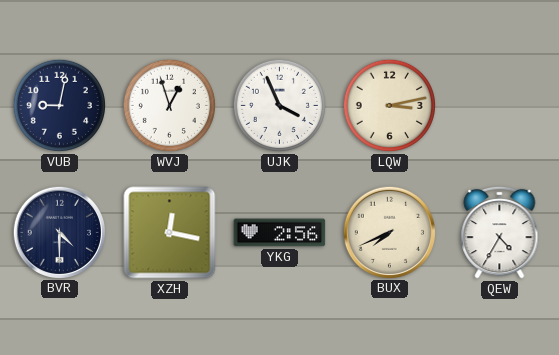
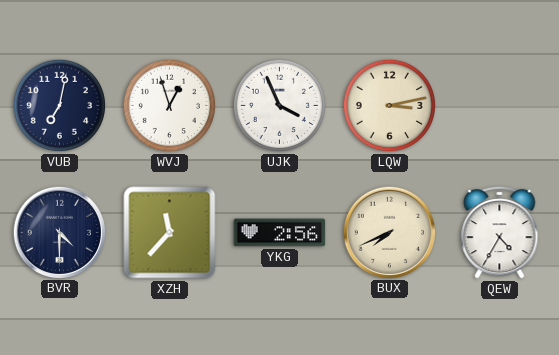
VUB: 9:02 -> 7:02
XZH: 12:17 -> 11:37
